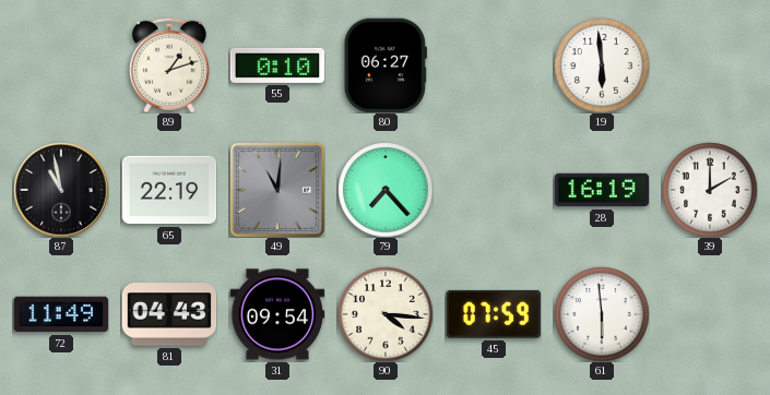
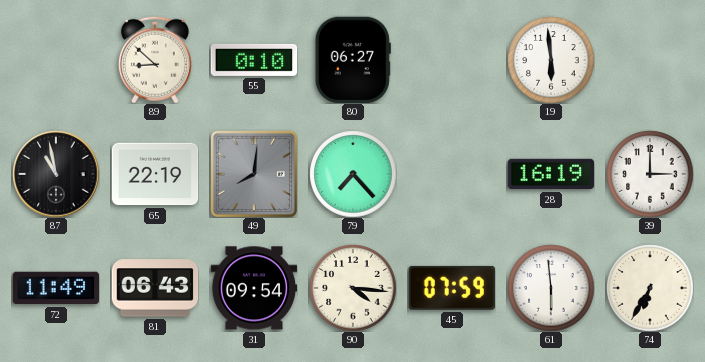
89: 1:12 -> 8:52
49: 11:01 -> 8:01
39: 2:00 -> 3:00
81: 04:43 -> 06:43
74: none -> 6:35
